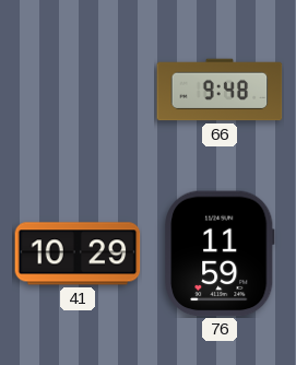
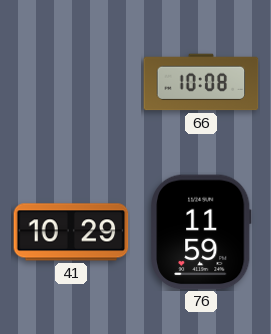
66: 9:48 -> 10:08
